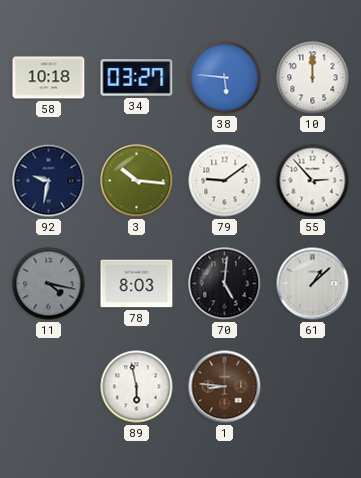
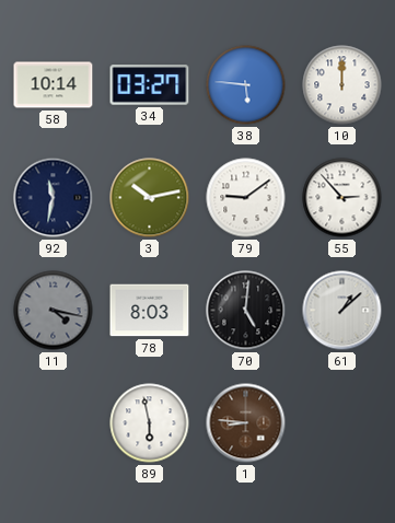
58: 10:18 -> 10:14
92: 9:32 -> 11:32
3: 10:16 -> 10:13
